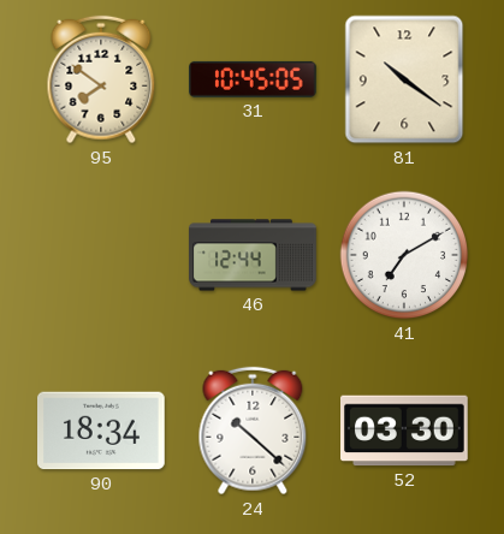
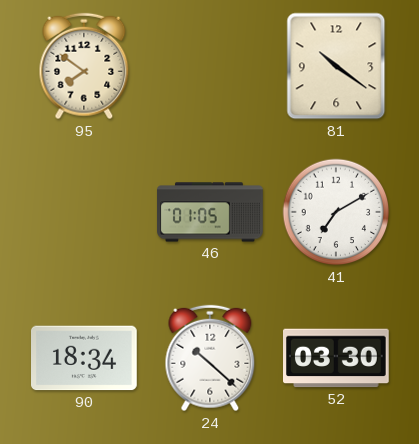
31: 10:45 -> none
46: 12:44 -> 01:05
